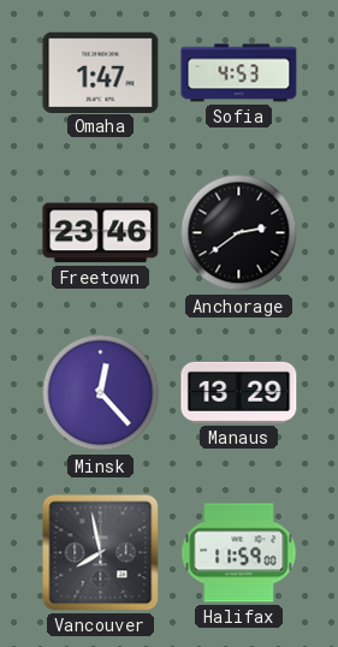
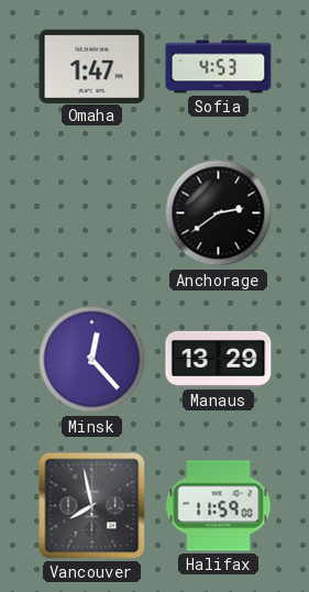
Freetown: 23:46 -> none
